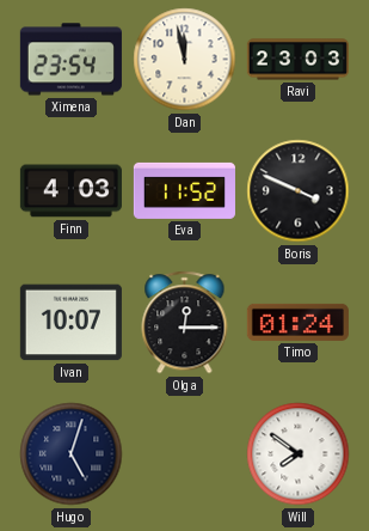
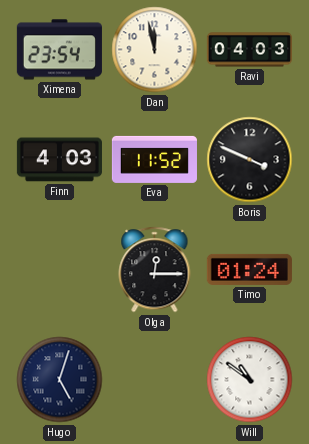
Ravi: 23:03 -> 04:03
Ivan: 10:07 -> none
Will: 7:51 -> 10:51
